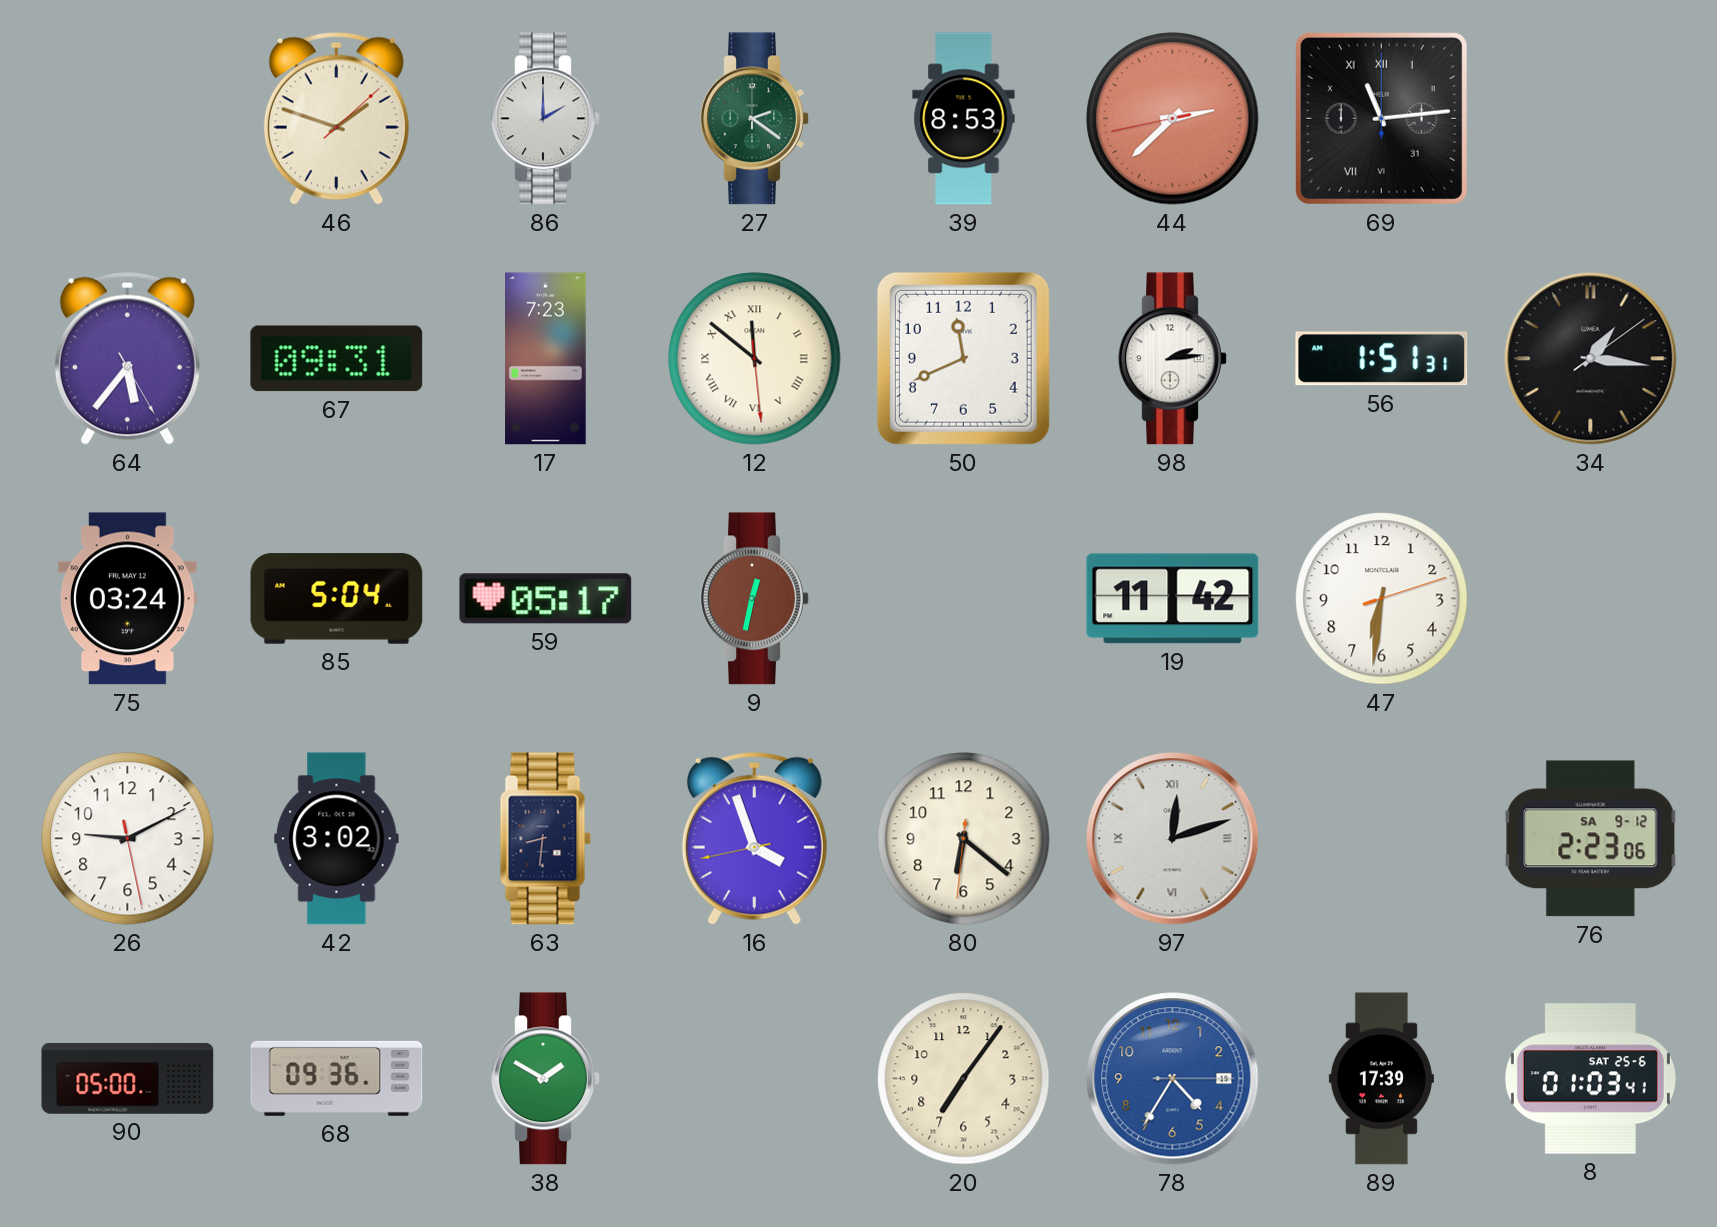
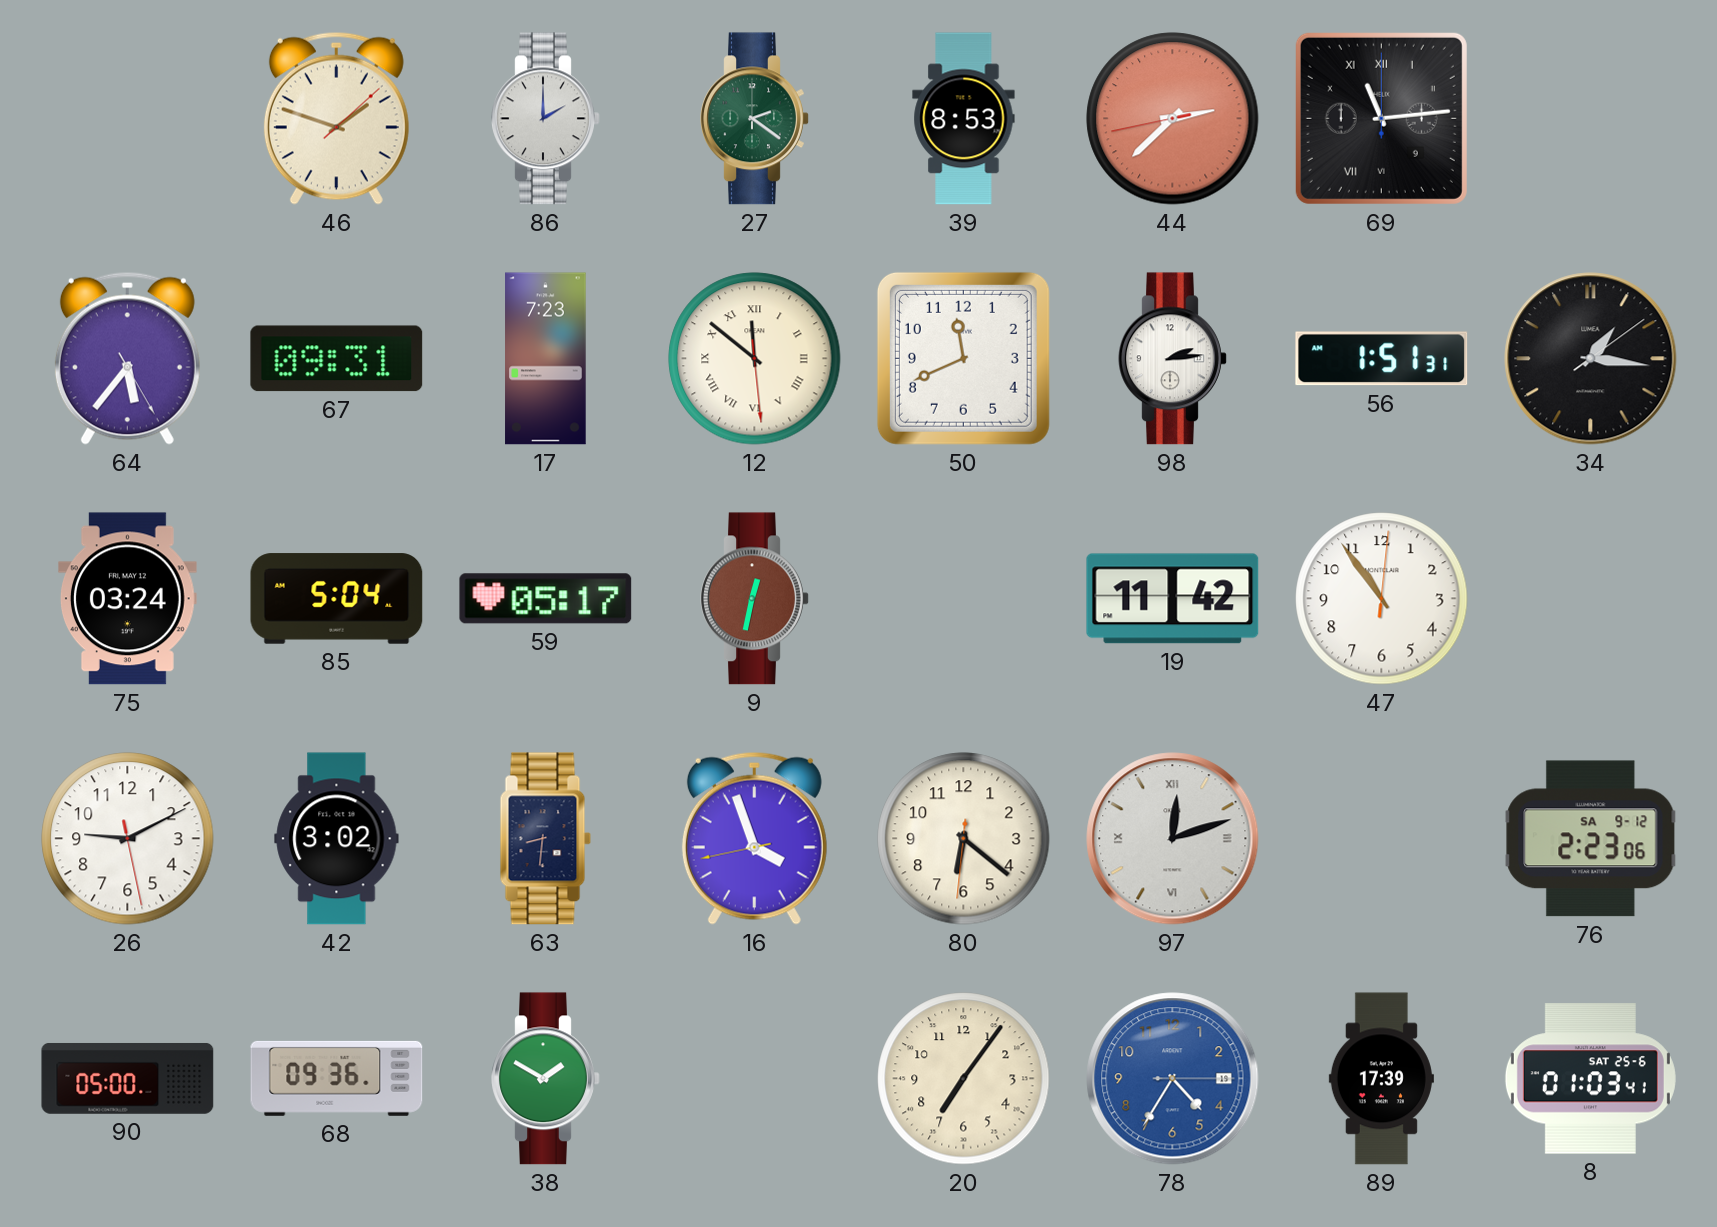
69 date: 31 -> 9
47: 6:31 -> 10:54
